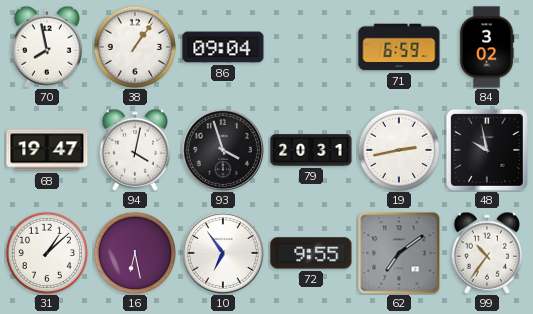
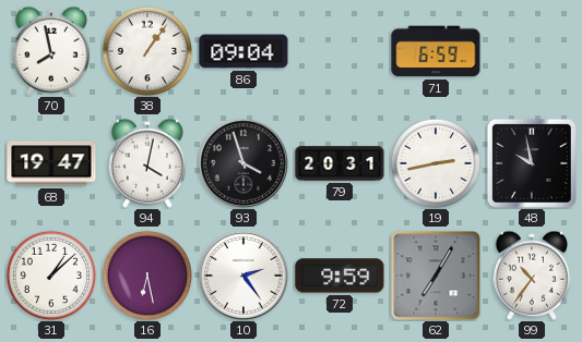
84: 3:02 -> none
10: 6:54 -> 2:24
72: 9:55 -> 9:59
62: 7:09 -> 7:05
